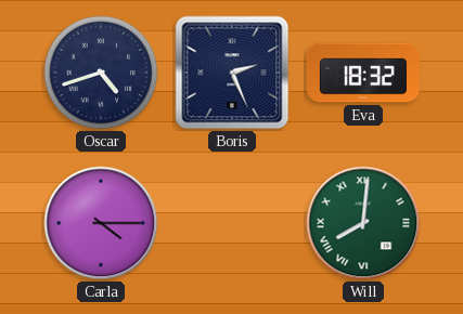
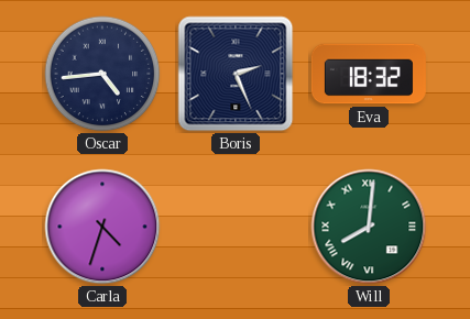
Oscar: 4:42 -> 4:44
Carla: 4:15 -> 4:33
